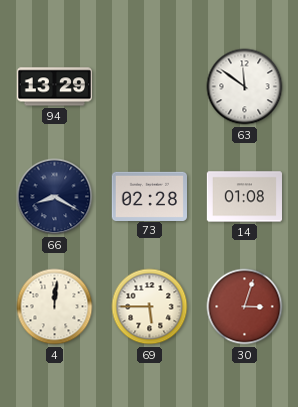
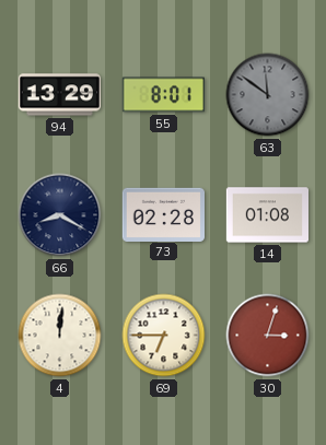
55: none -> 8:01
63 dial: white -> grey
69: 5:45 -> 6:45
